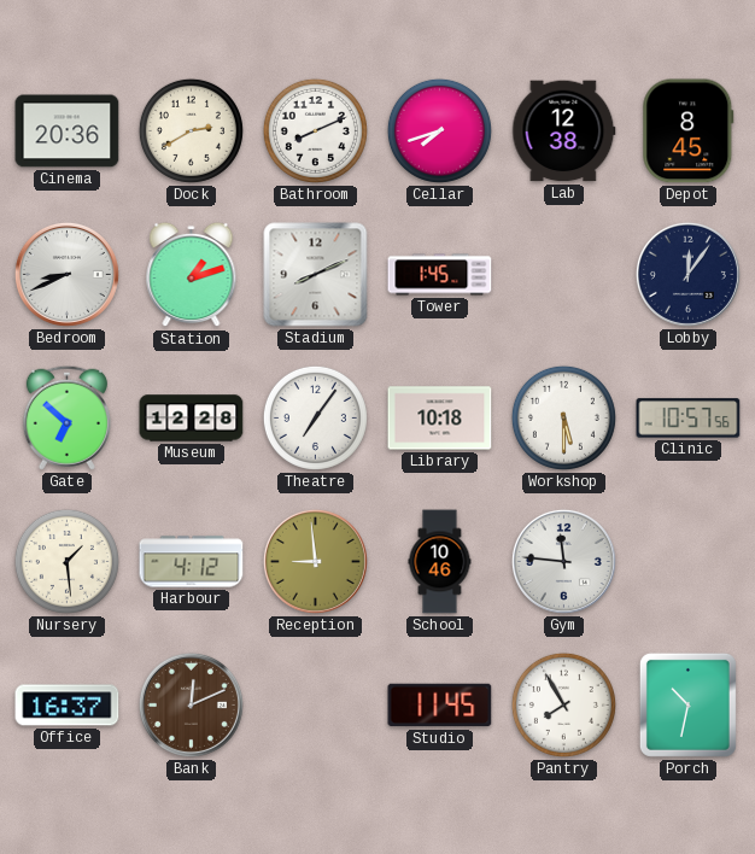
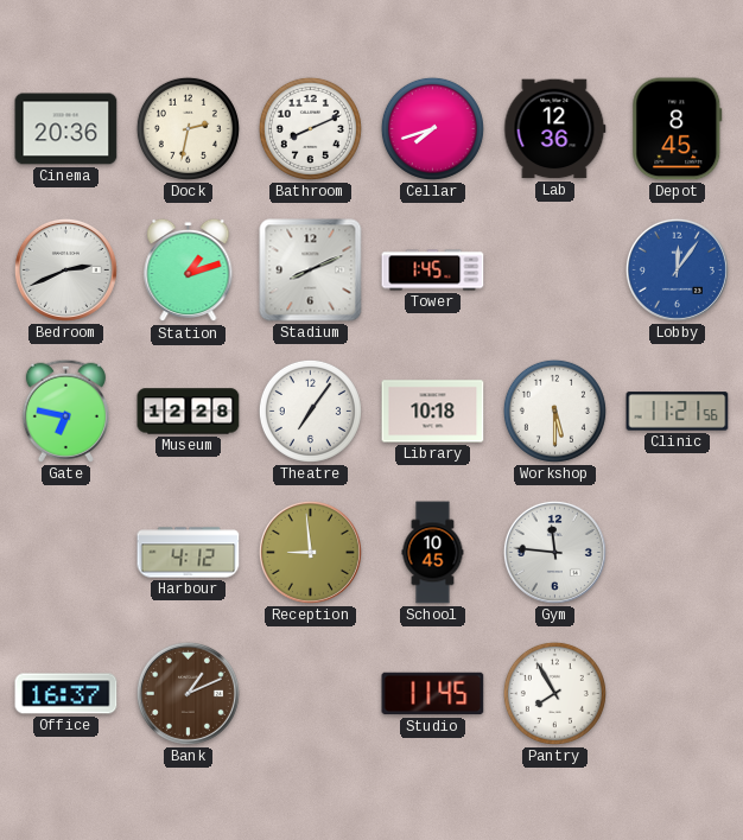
Dock: 2:40 -> 2:32
Lab: 12:38 -> 12:36
Bedroom: 8:41 -> 2:41
Lobby dial: navy -> blue
Gate: 6:52 -> 6:47
Clinic: 10:57 -> 11:21
Nursery: 1:29 -> none
School: 10:46 -> 10:45
Bank: 12:11 -> 1:11
Porch: 10:32 -> none
